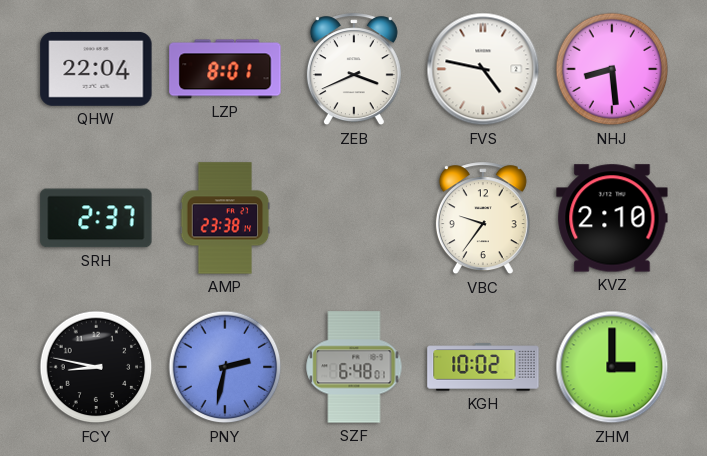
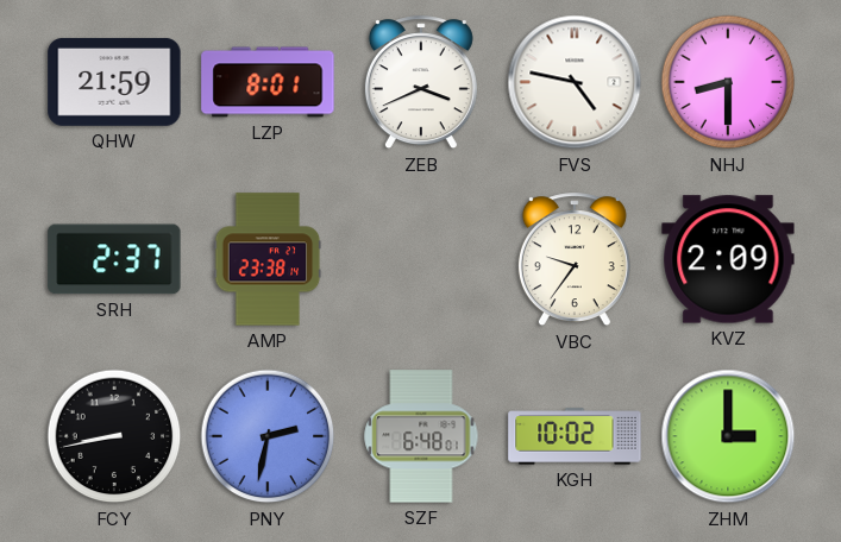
QHW: 22:04 -> 21:59
NHJ: 8:29 -> 8:30
KVZ: 2:10 -> 2:09
FCY: 8:47 -> 8:43
